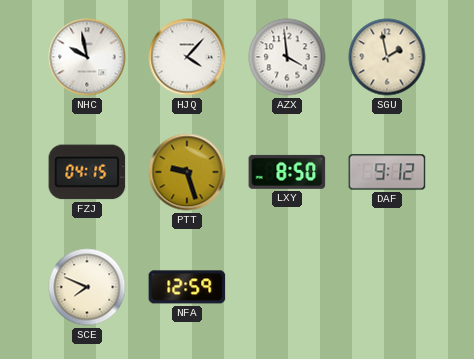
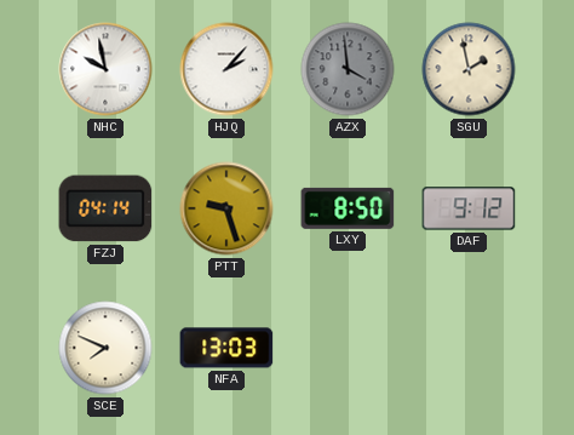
HJQ: 4:07 -> 2:07
AZX dial: white -> grey
FZJ: 04:15 -> 04:14
NFA: 12:59 -> 13:03
